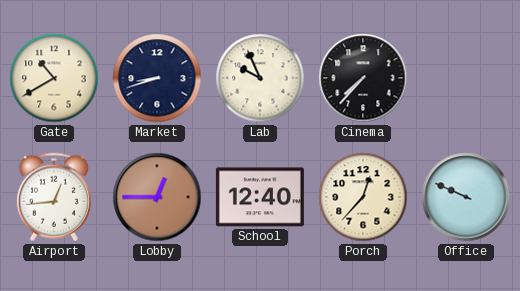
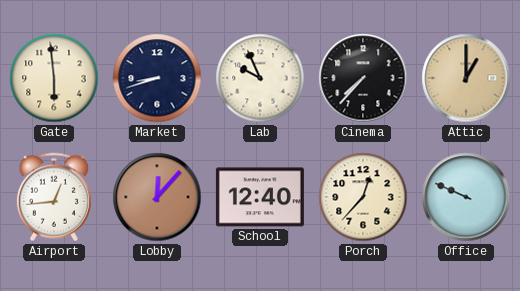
Gate: 10:40 -> 5:59
Attic: none -> 1:00
Lobby: 12:45 -> 12:07
